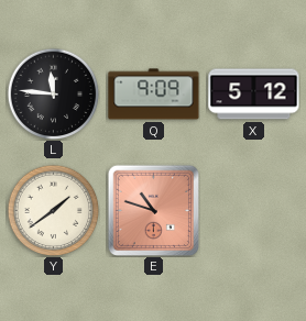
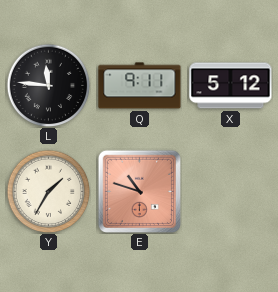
Q: 9:09 -> 9:11
Y: 1:39 -> 1:35
